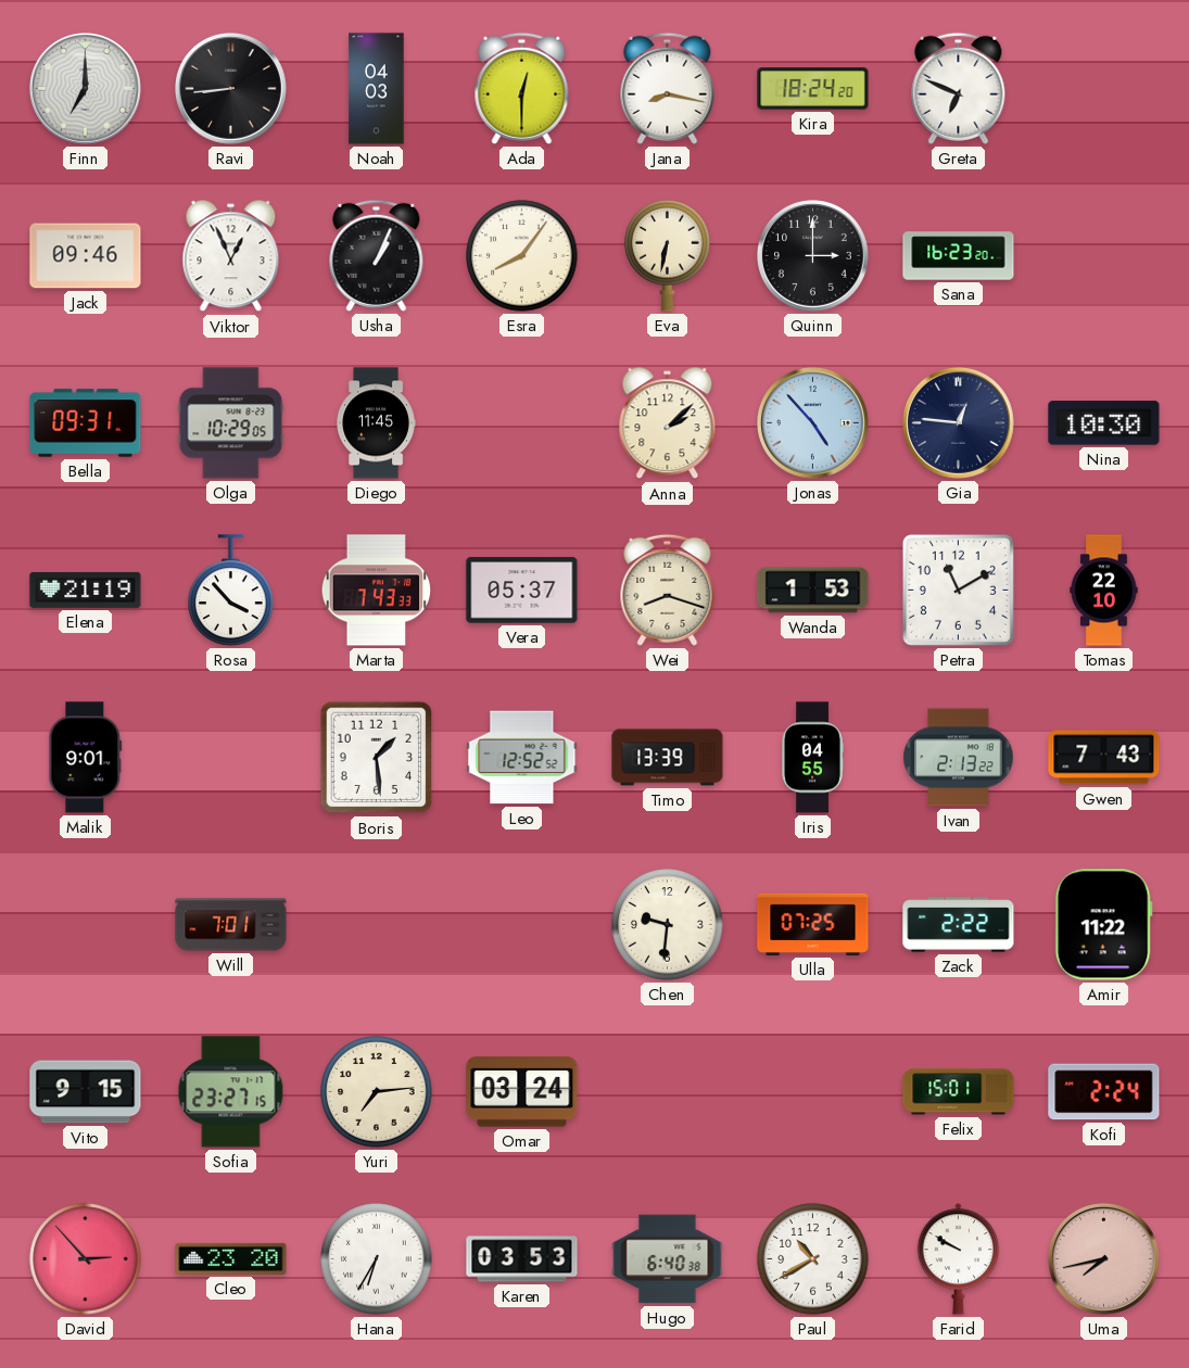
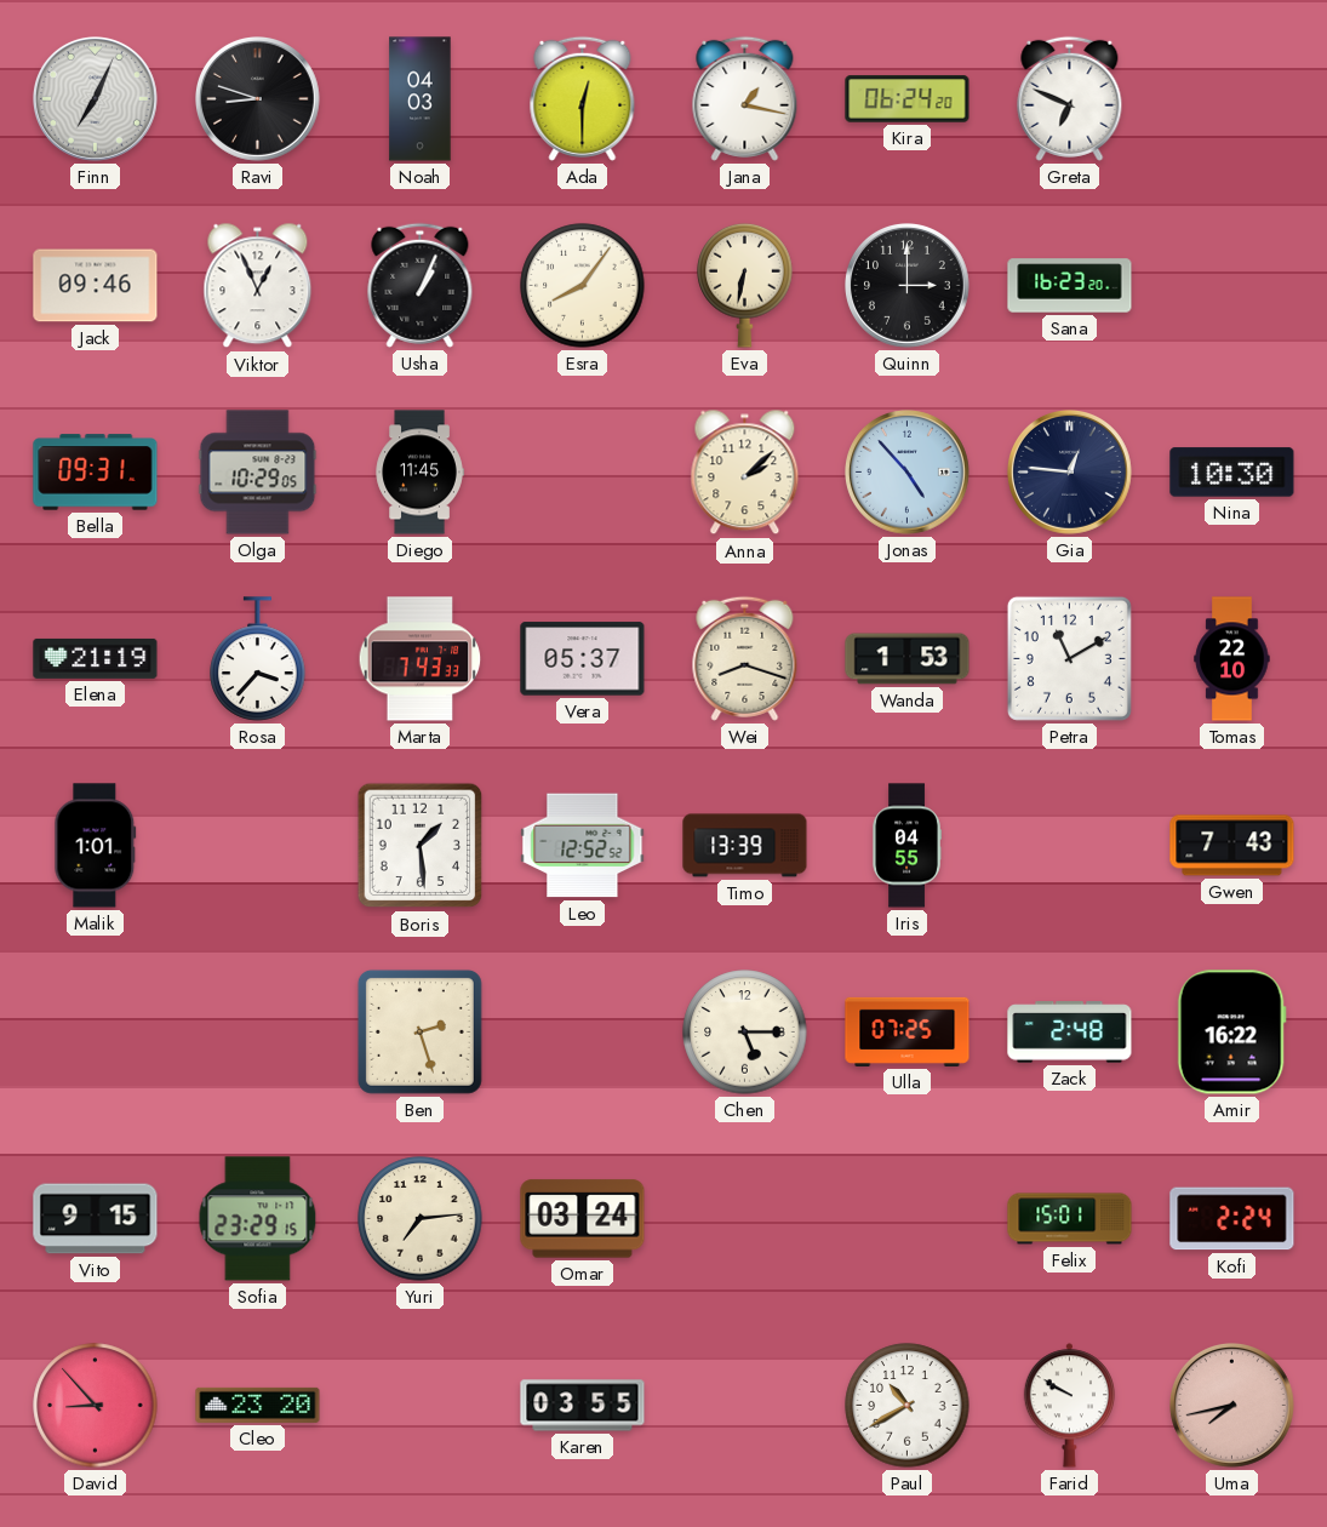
Finn: 7:00 -> 7:04
Ravi: 8:44 -> 8:48
Jana: 8:17 -> 1:17
Kira: 18:24 -> 06:24
Rosa: 3:53 -> 3:37
Malik: 9:01 -> 1:01
Ivan: 2:13 -> none
Will: 7:01 -> none
Ben: none -> 2:27
Chen: 9:31 -> 5:15
Zack: 2:22 -> 2:48
Amir: 11:22 -> 16:22
Sofia: 23:27 -> 23:29
David: 2:53 -> 8:53
Hana: 6:35 -> none
Karen: 03:53 -> 03:55
Hugo: 6:40 -> none
